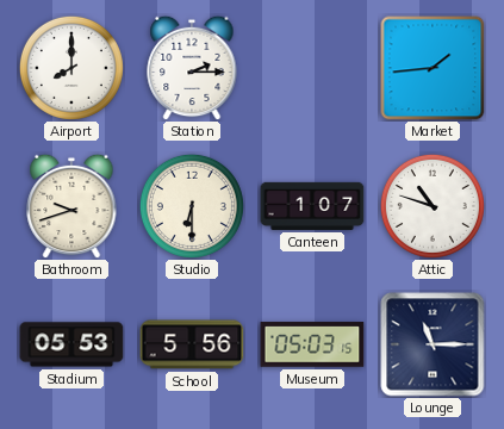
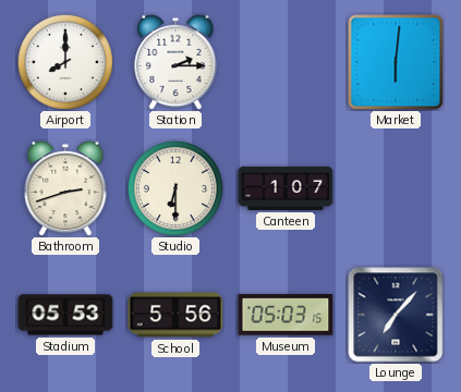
Market: 1:44 -> 6:01
Bathroom: 9:42 -> 2:42
Attic: 10:48 -> none
Lounge: 11:15 -> 7:07
